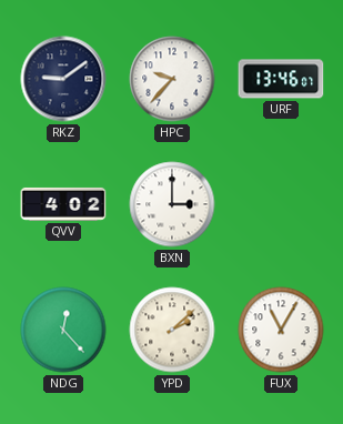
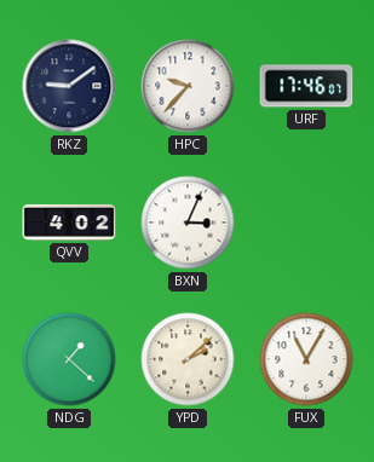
URF: 13:46 -> 17:46
BXN: 3:00 -> 3:04
NDG: 12:23 -> 1:22
